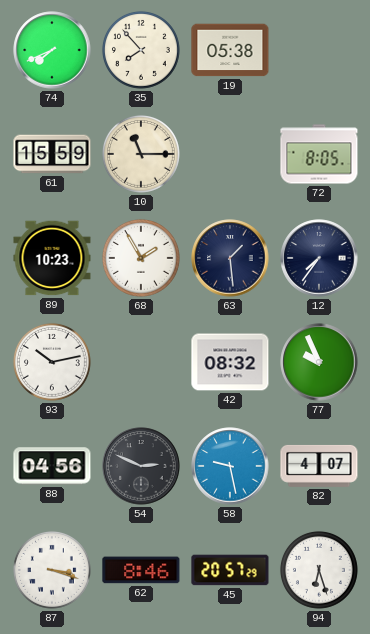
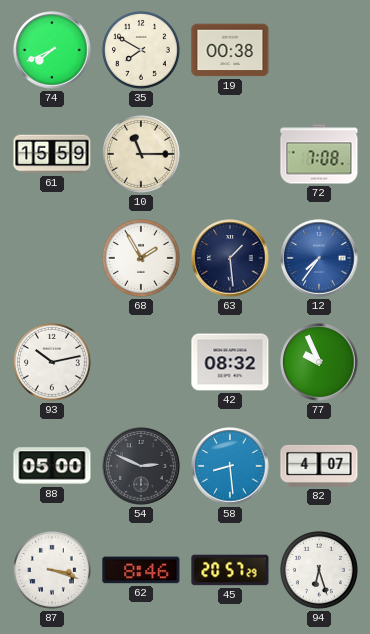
35: 7:53 -> 7:50
19: 05:38 -> 00:38
72: 8:05 -> 7:08
89: 10:23 -> none
12 dial: navy -> blue
88: 04:56 -> 05:00
58: 9:28 -> 8:29
